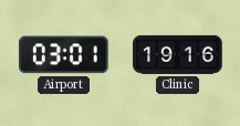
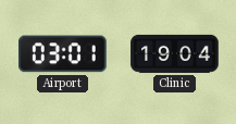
Clinic: 19:16 -> 19:04
